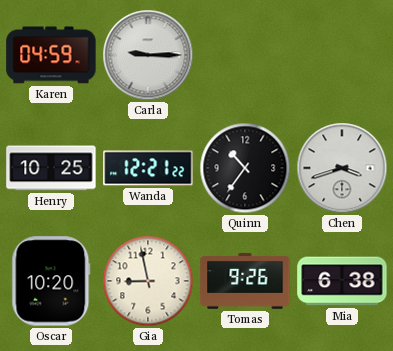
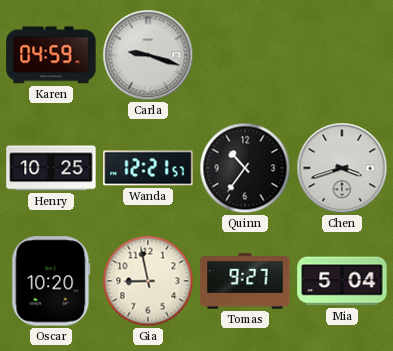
Carla: 9:15 -> 9:18
Wanda: 12:21:22 -> 12:21:57
Tomas: 9:26 -> 9:27
Mia: 6:38 -> 5:04
